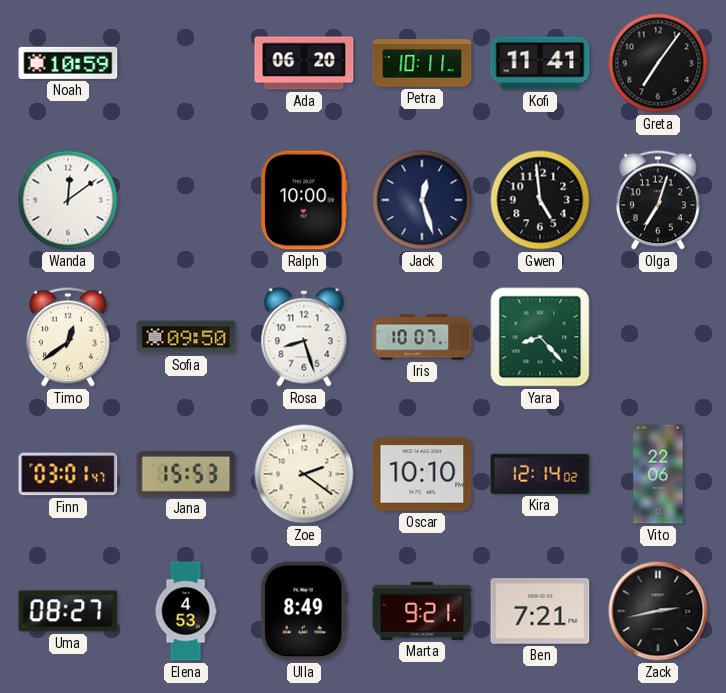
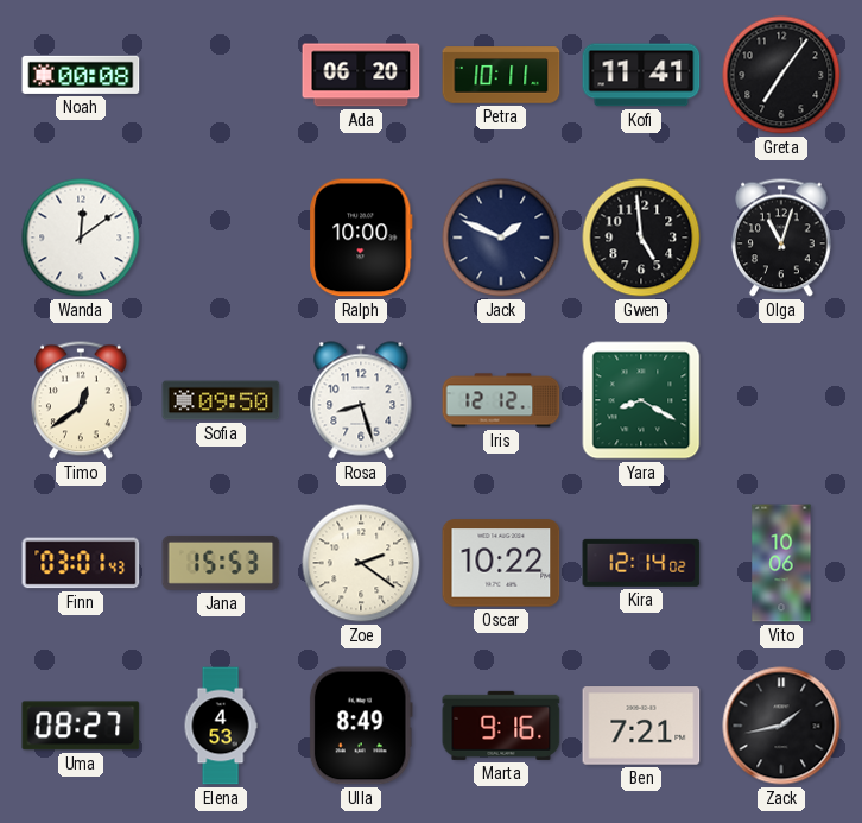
Noah: 10:59 -> 00:08
Jack: 12:27 -> 1:49
Olga: 7:03 -> 11:03
Iris: 10:07 -> 12:12
Yara: 8:23 -> 8:20
Finn: 03:01:47 -> 03:01:43
Oscar: 10:10 -> 10:22
Vito: 22:06 -> 10:06
Marta: 9:21 -> 9:16
Zack: 2:43 -> 1:43
